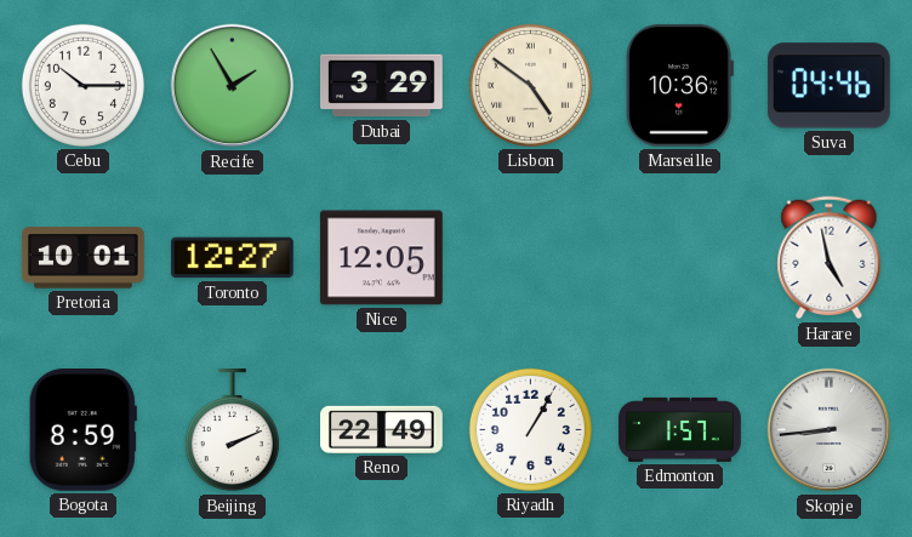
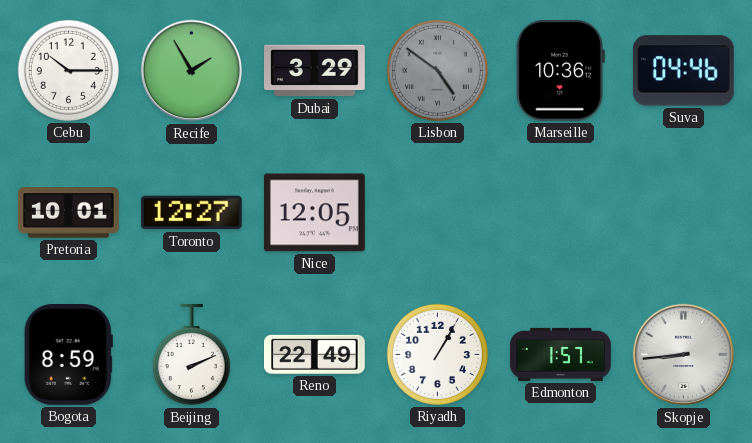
Lisbon dial: cream -> grey
Harare: 4:58 -> none
